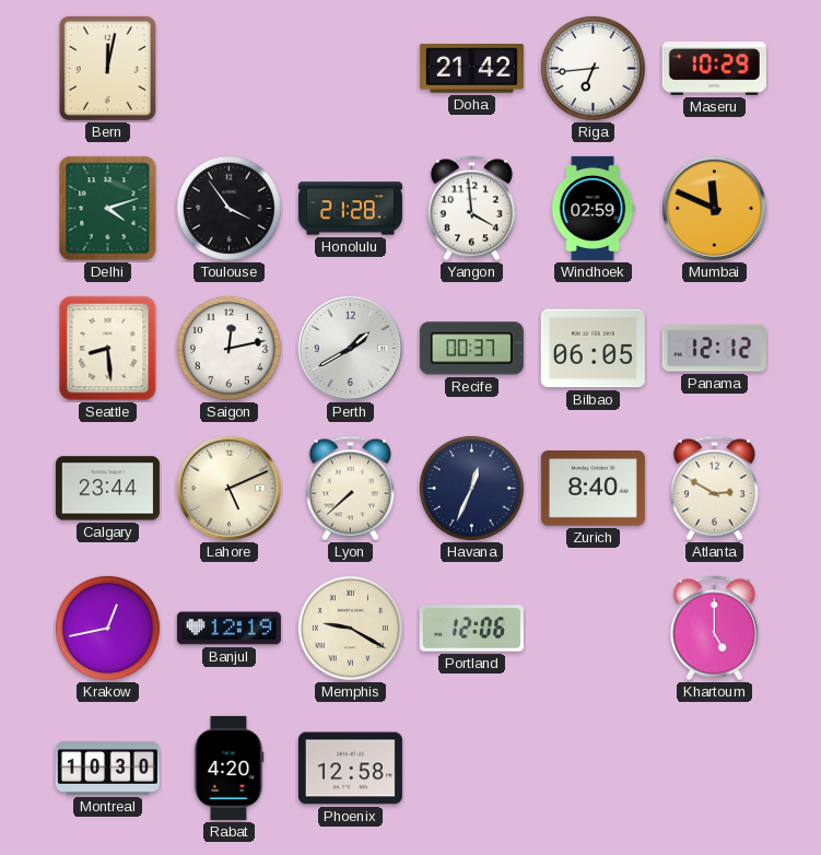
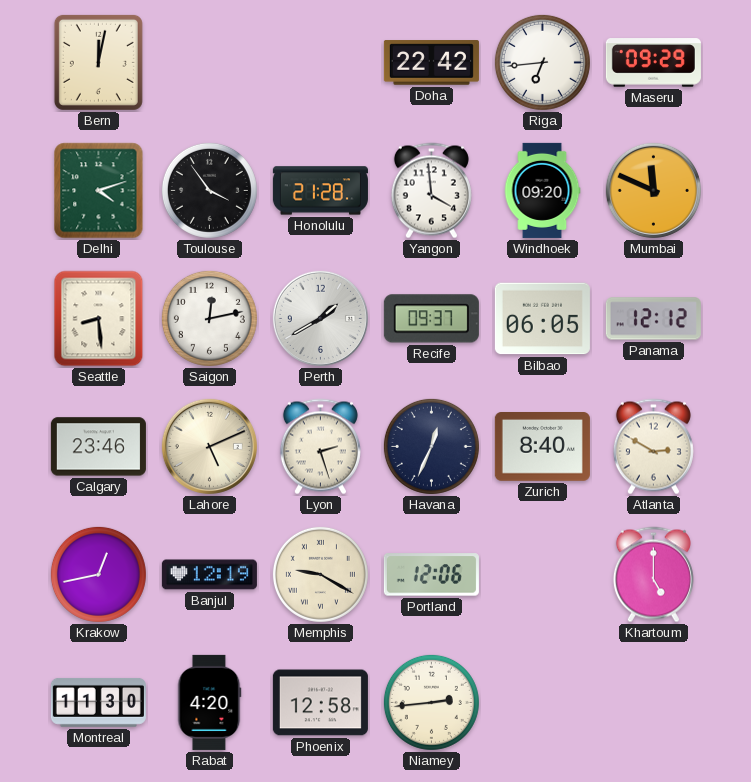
Doha: 21:42 -> 22:42
Maseru: 10:29 -> 09:29
Windhoek: 02:59 -> 09:20
Recife: 00:37 -> 09:37
Calgary: 23:44 -> 23:46
Lyon: 7:38 -> 2:27
Montreal: 10:30 -> 11:30
Niamey: none -> 2:44
